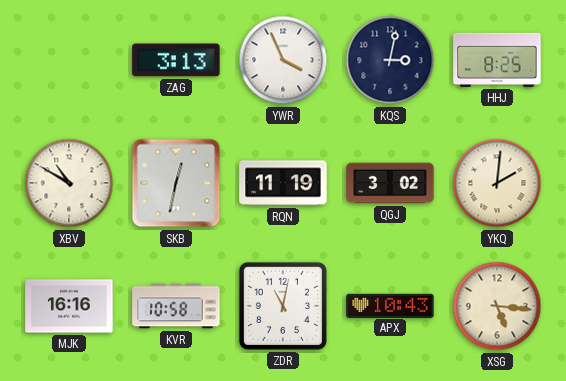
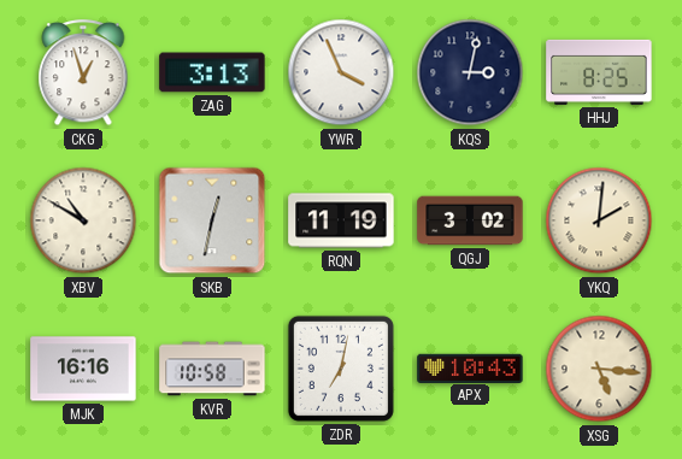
CKG: none -> 12:57
ZDR: 11:02 -> 7:02
